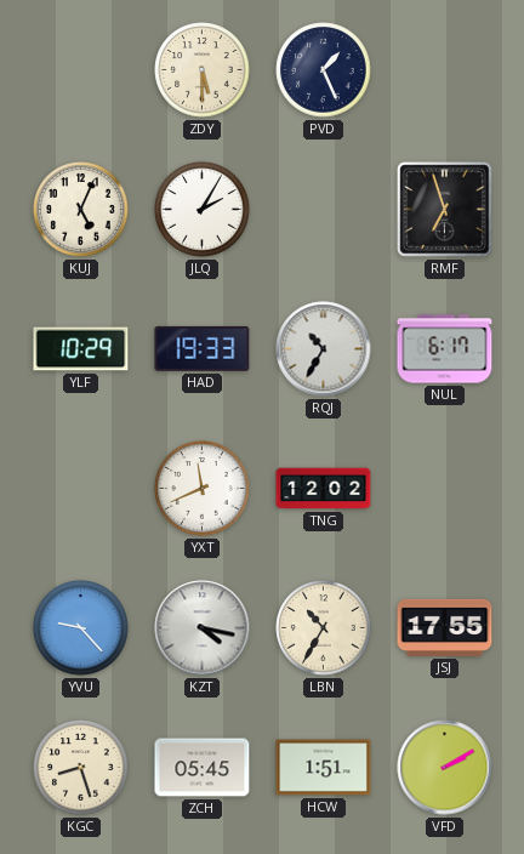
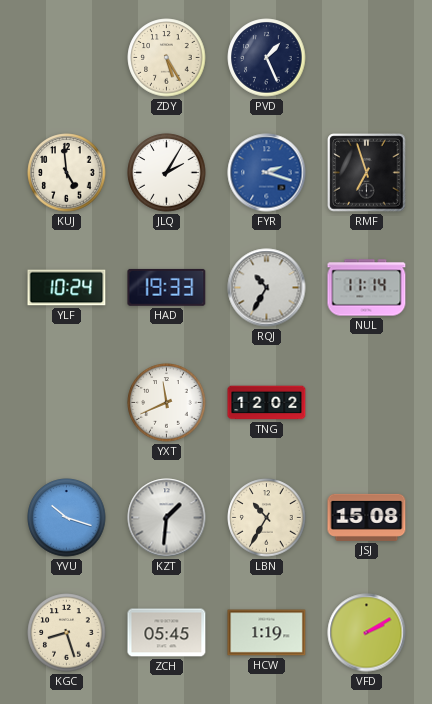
ZDY: 5:30 -> 5:25
KUJ: 5:04 -> 4:59
FYR: none -> 2:18
YLF: 10:29 -> 10:24
NUL: 6:17 -> 11:14
YVU: 9:23 -> 10:18
KZT: 4:17 -> 1:31
JSJ: 17:55 -> 15:08
HCW: 1:51 -> 1:19
